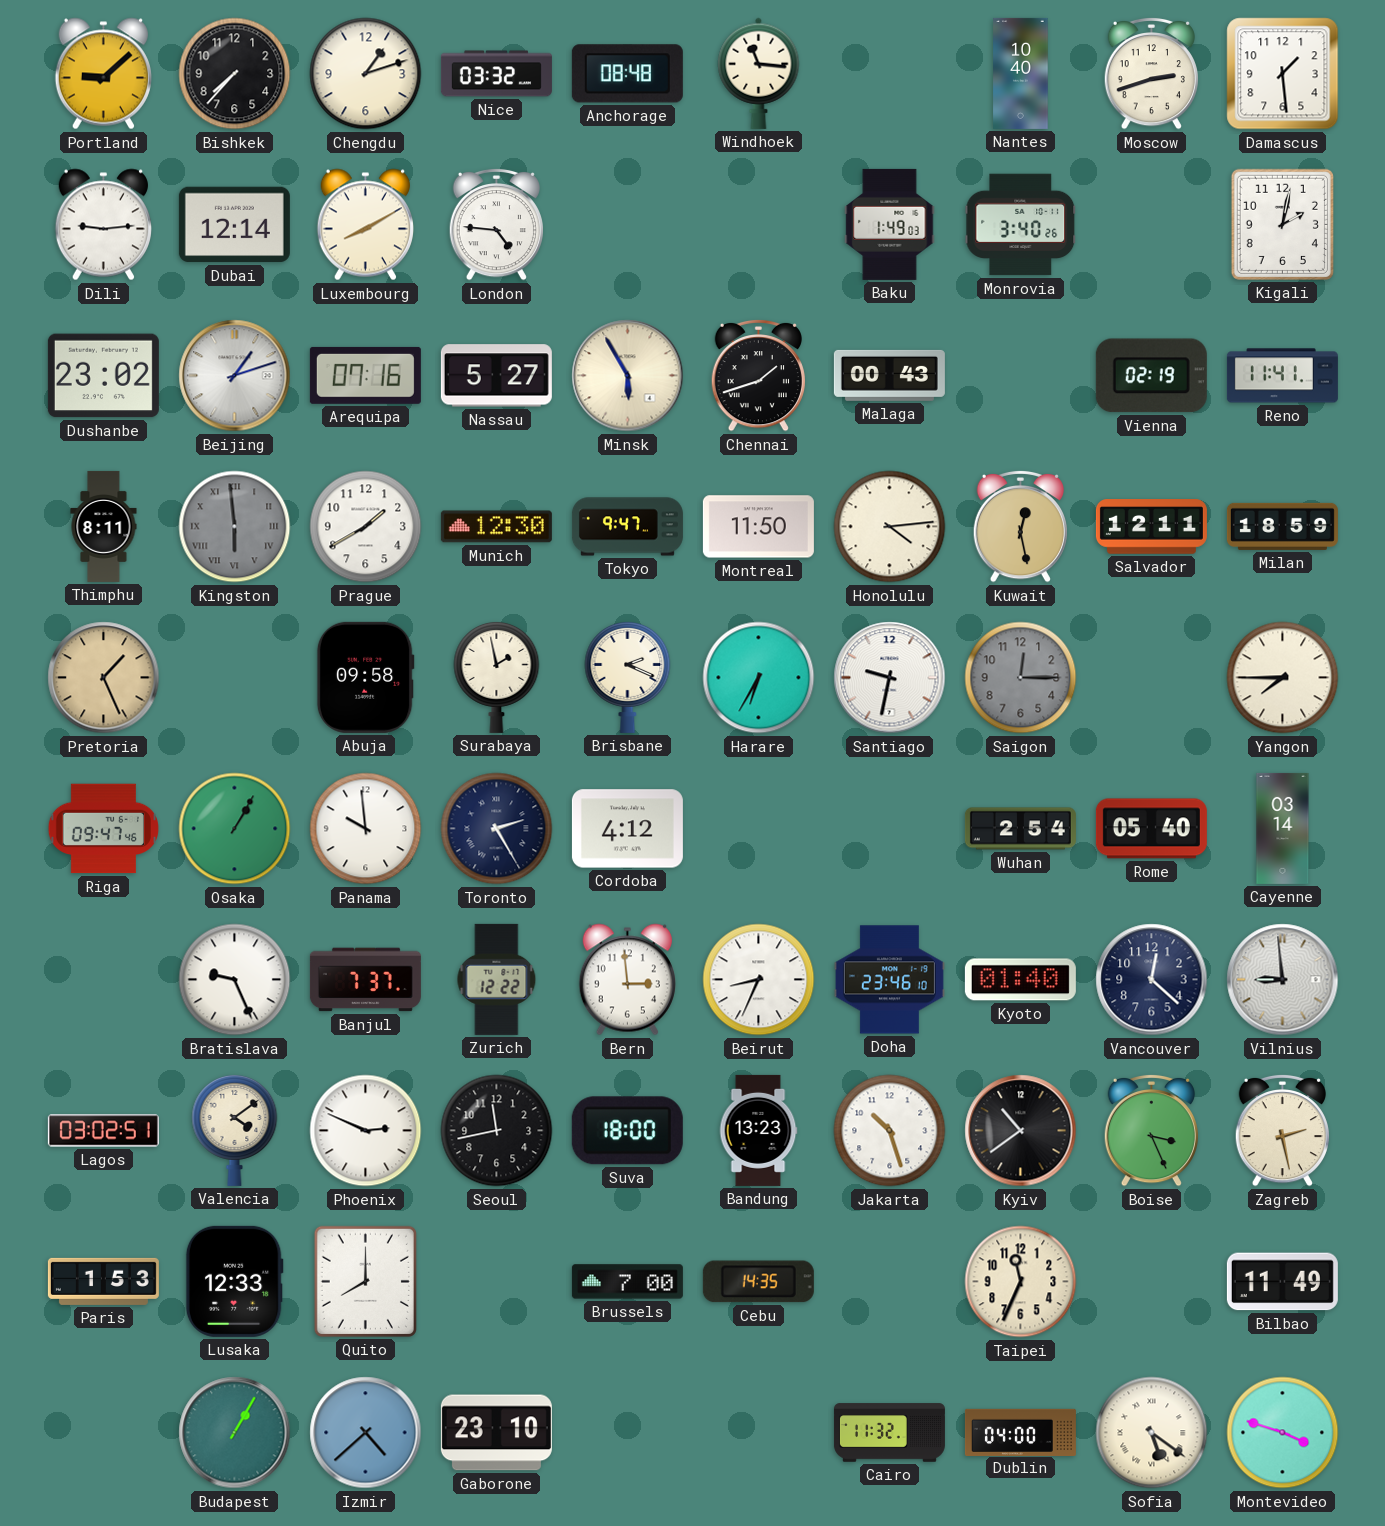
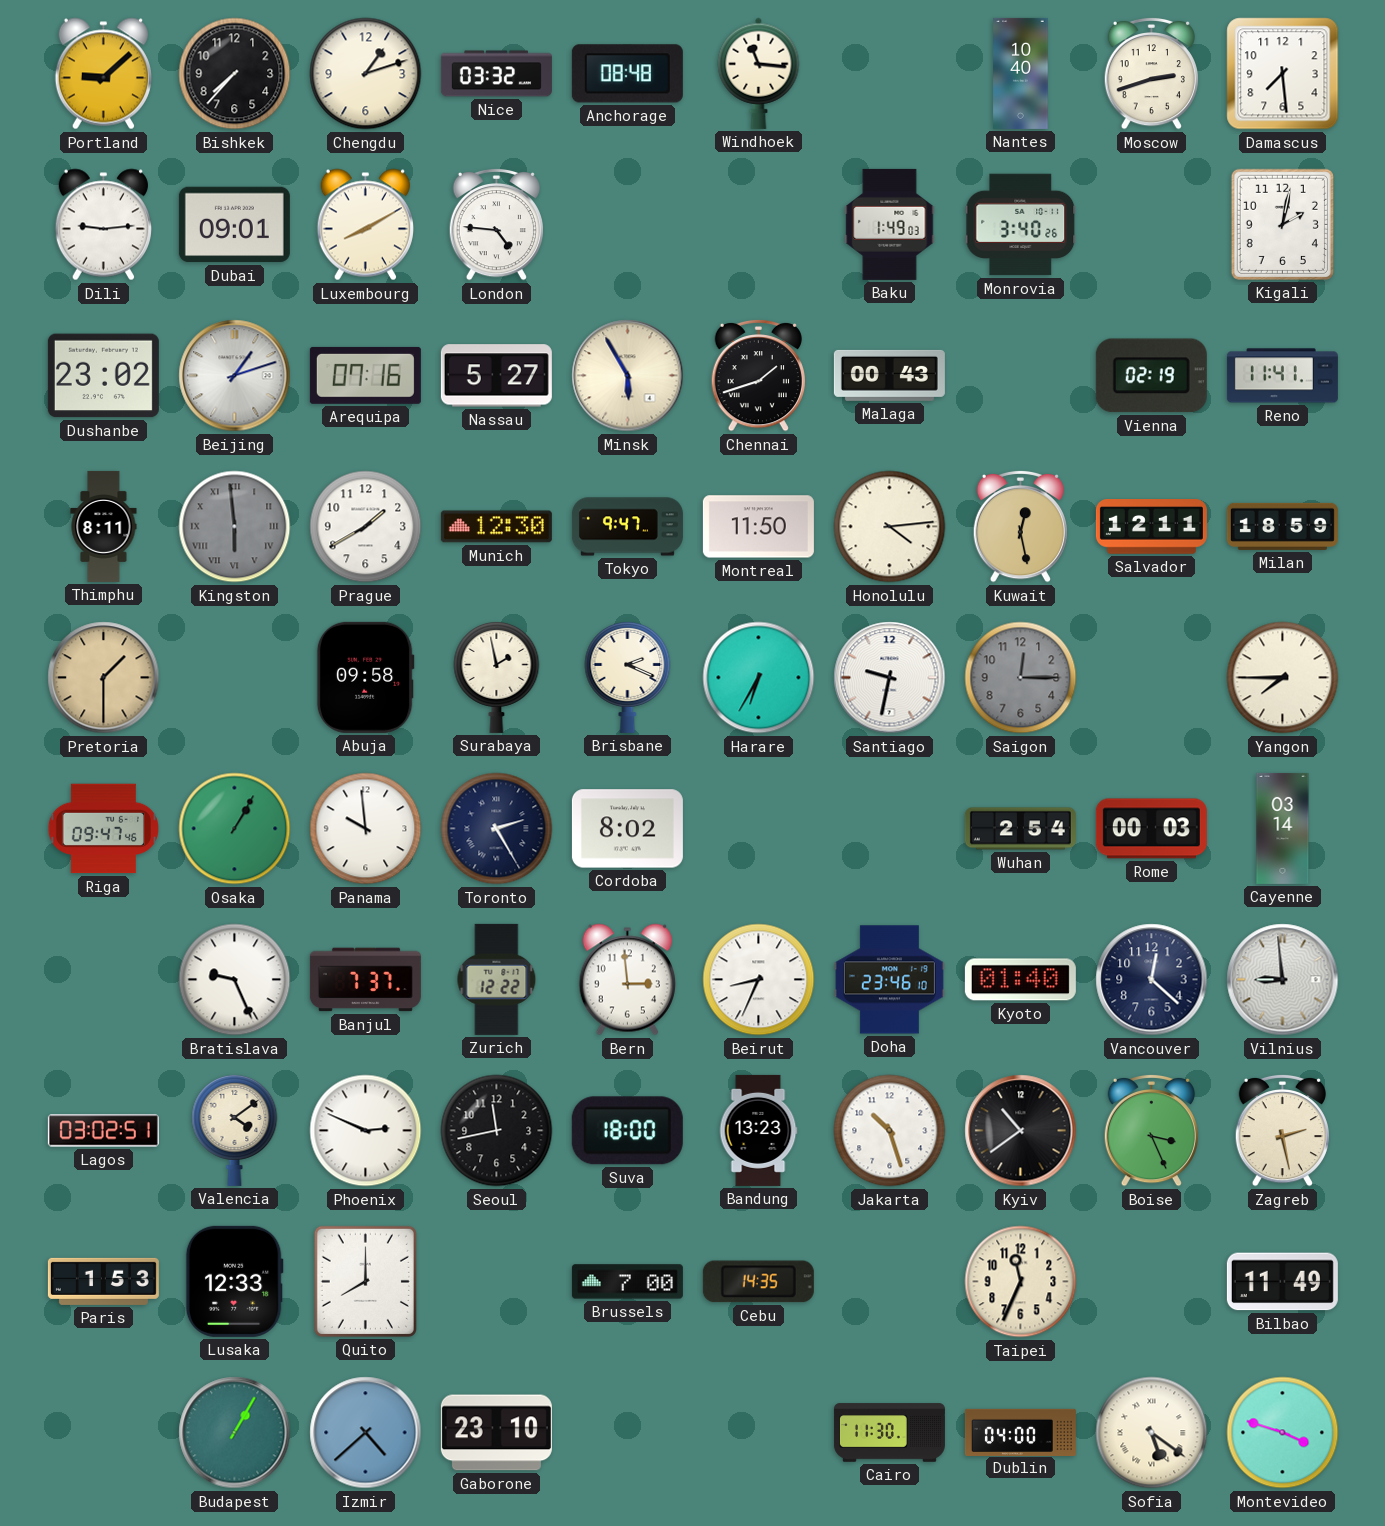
Damascus: 1:29 -> 7:29
Dubai: 12:14 -> 09:01
Pretoria: 1:26 -> 1:30
Cordoba: 4:12 -> 8:02
Rome: 05:40 -> 00:03
Cairo: 11:32 -> 11:30
